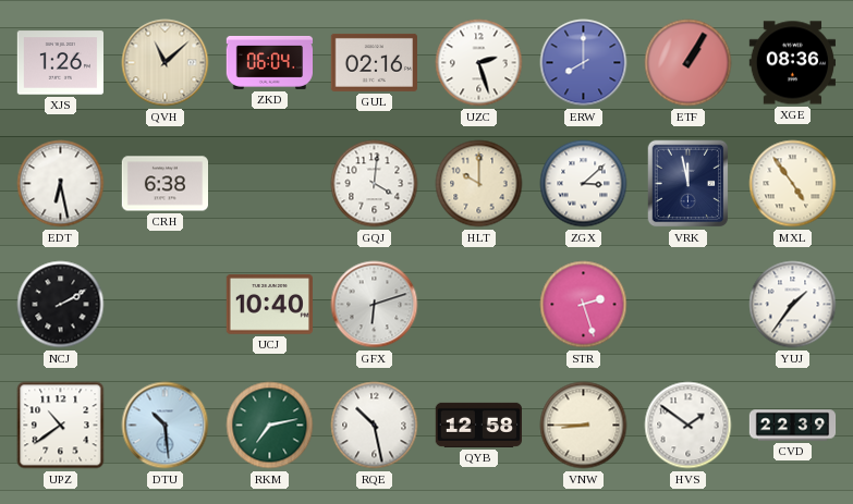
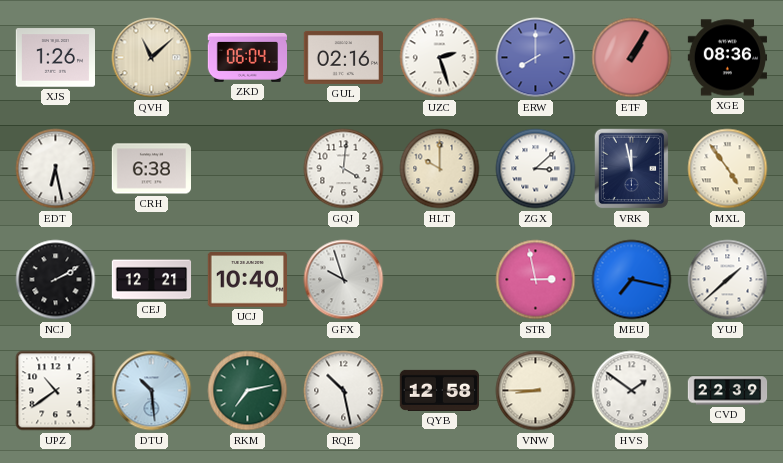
CEJ: none -> 12:21
GFX: 6:12 -> 9:57
STR: 2:27 -> 2:58
MEU: none -> 7:17
YUJ: 1:36 -> 1:38
